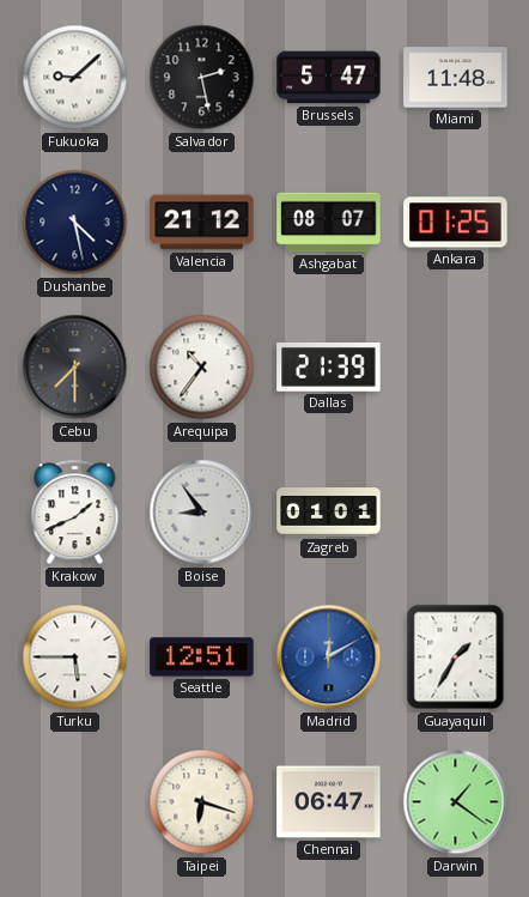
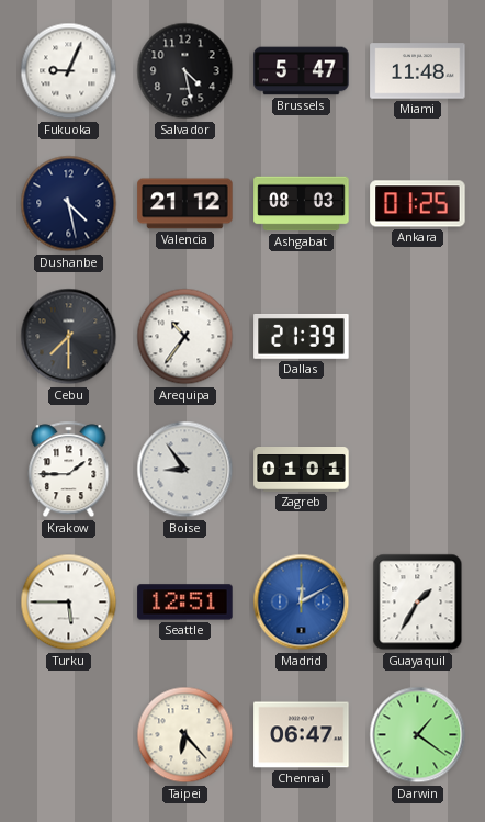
Fukuoka: 9:08 -> 9:04
Salvador: 2:28 -> 4:28
Ashgabat: 08:07 -> 08:03
Krakow: 1:41 -> 1:45
Taipei: 6:18 -> 6:23
